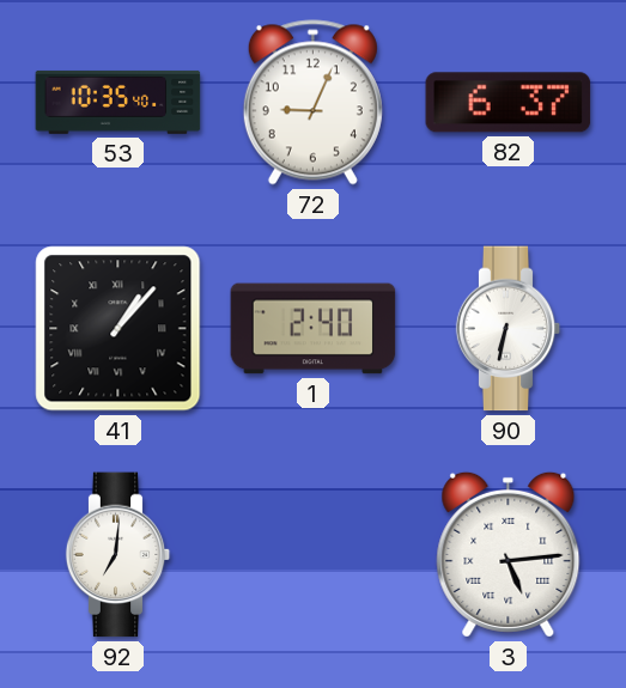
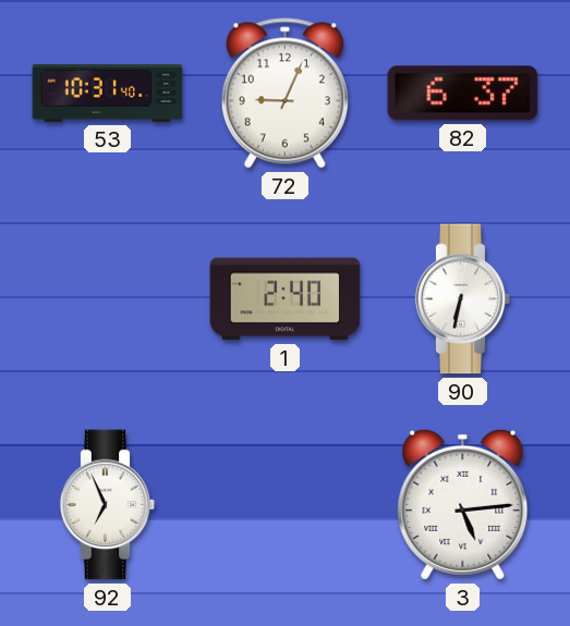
53: 10:35 -> 10:31
41: 1:07 -> none
92: 7:01 -> 6:56
